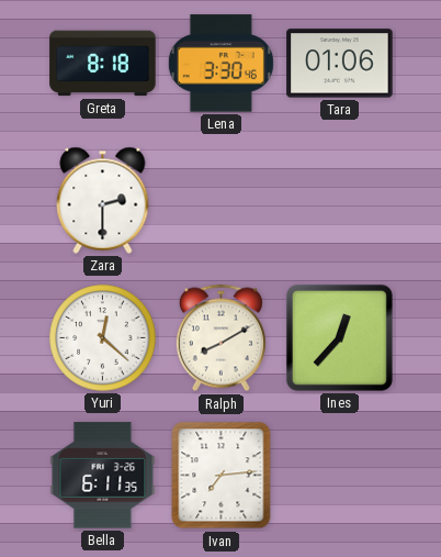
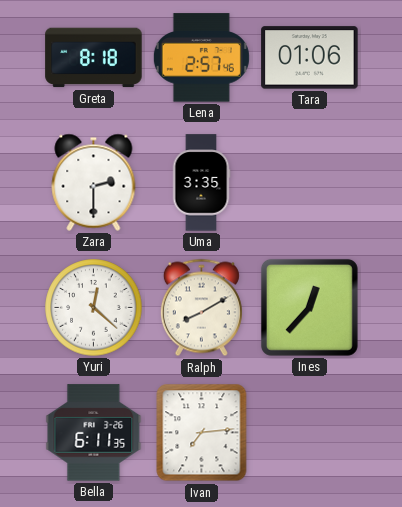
Lena: 3:30 -> 2:57
Uma: none -> 3:35
